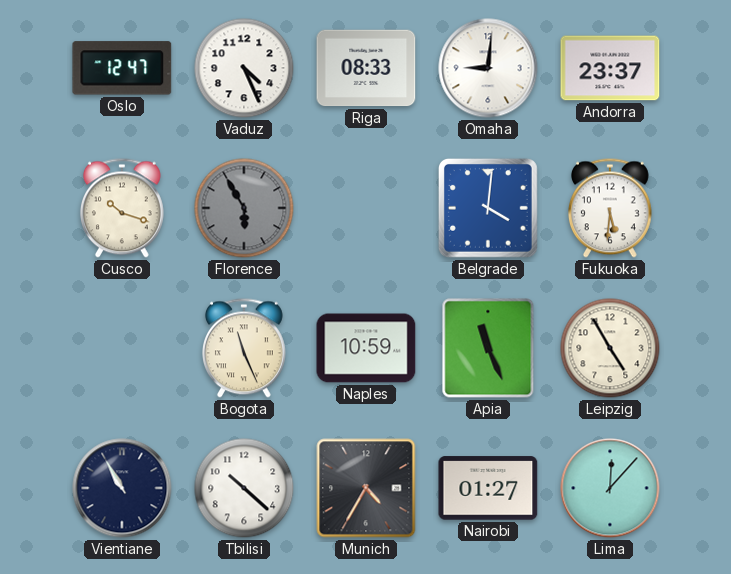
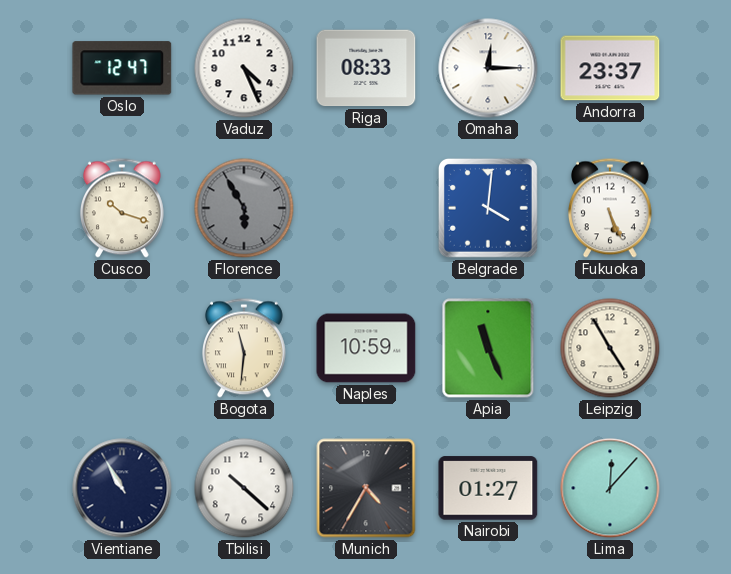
Omaha: 9:01 -> 12:15
Fukuoka: 5:31 -> 5:26
Bogota: 11:26 -> 11:31
